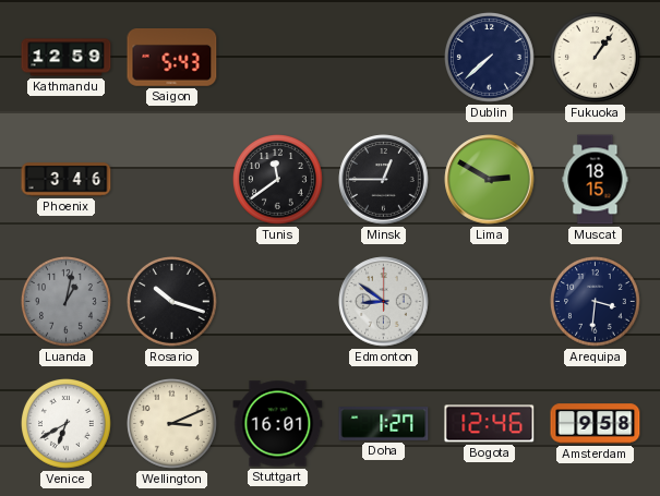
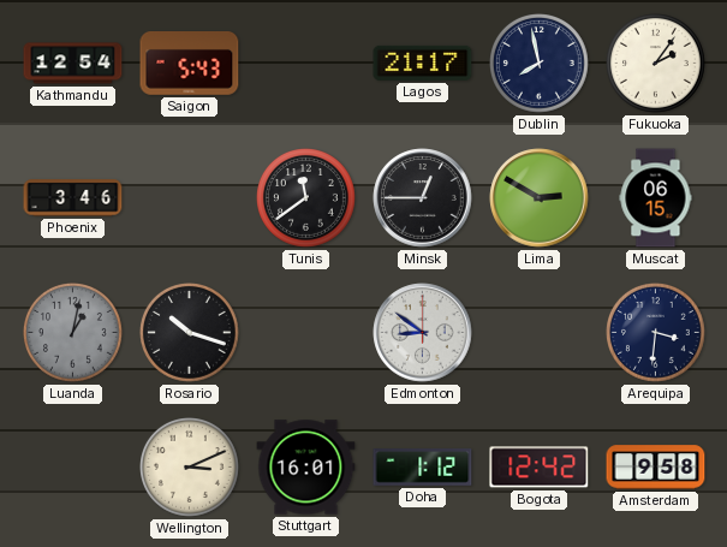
Kathmandu: 12:59 -> 12:54
Lagos: none -> 21:17
Dublin: 7:38 -> 7:58
Fukuoka: 1:06 -> 2:06
Muscat: 18:15 -> 06:15
Venice: 6:40 -> none
Doha: 1:27 -> 1:12
Bogota: 12:46 -> 12:42
